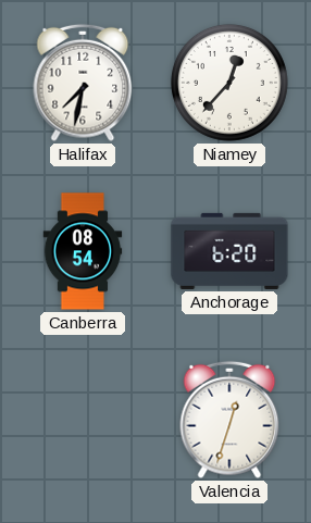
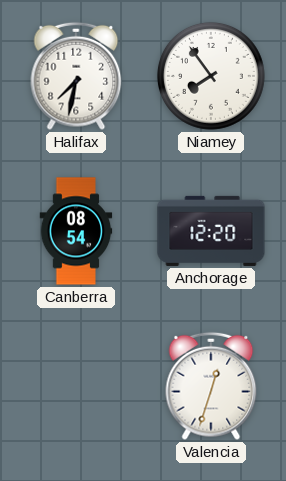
Niamey: 12:37 -> 7:54
Anchorage: 6:20 -> 12:20
